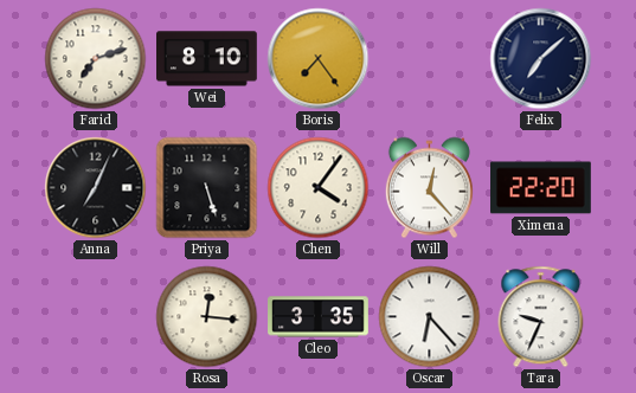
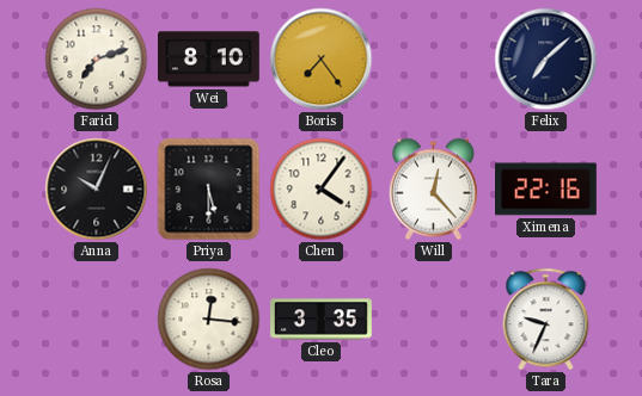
Anna: 7:04 -> 10:04
Priya: 5:27 -> 5:30
Ximena: 22:20 -> 22:16
Oscar: 6:23 -> none
